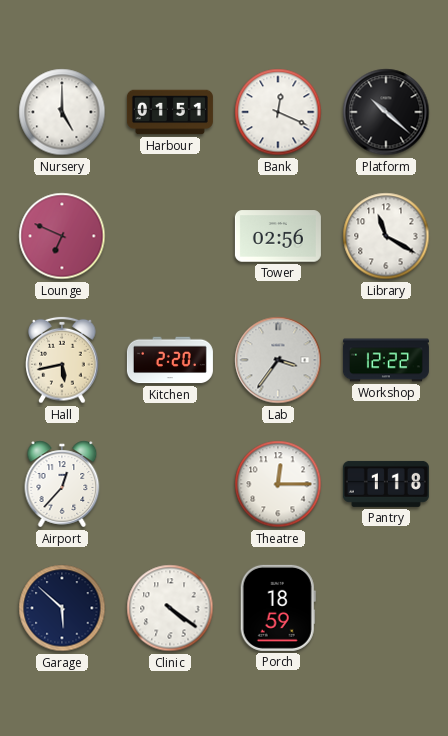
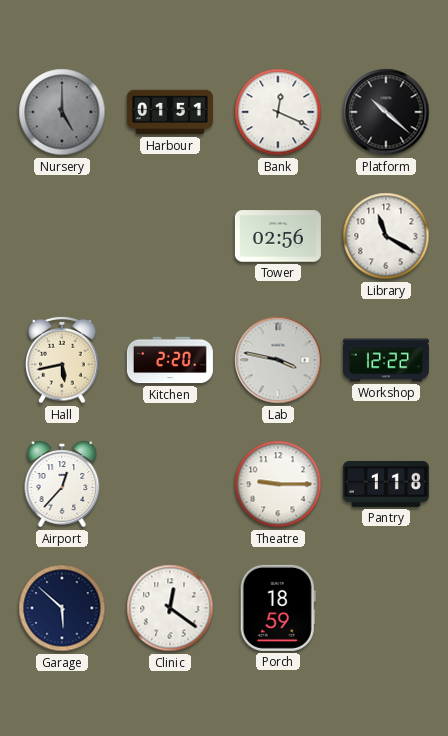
Nursery dial: white -> grey
Lounge: 6:49 -> none
Lab: 3:36 -> 3:47
Theatre: 12:15 -> 9:15
Clinic: 4:21 -> 12:21
